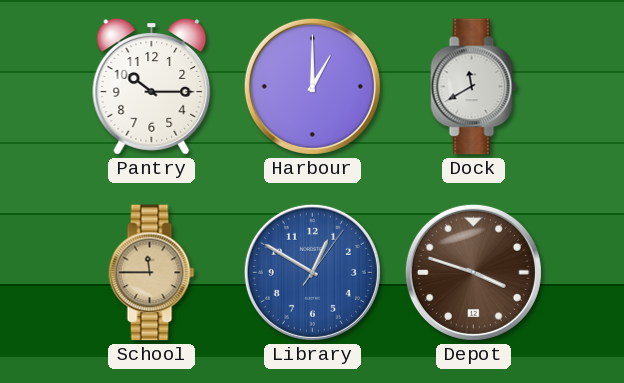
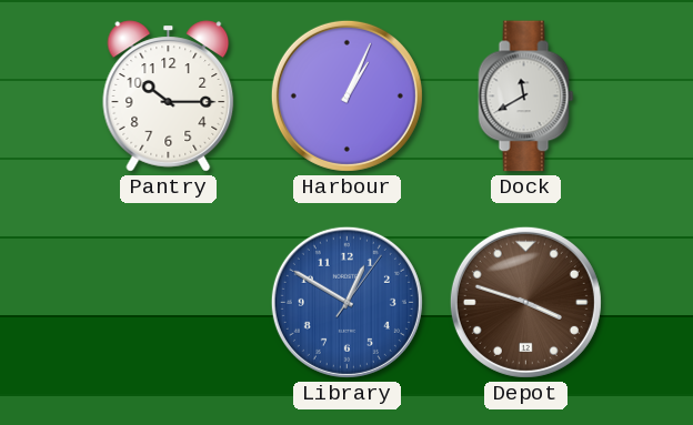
Harbour: 1:00 -> 1:04
School: 11:45 -> none
